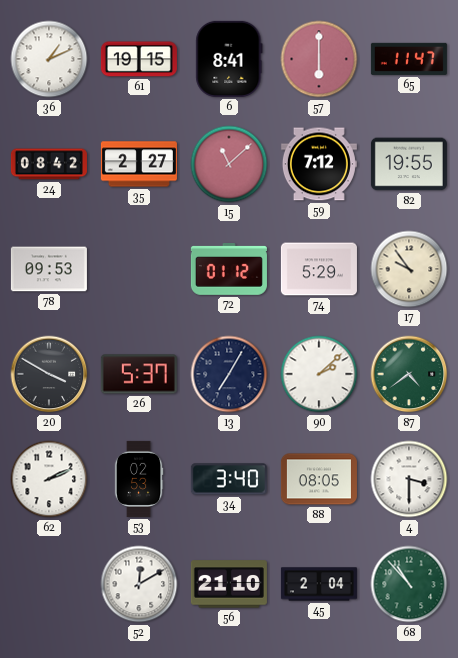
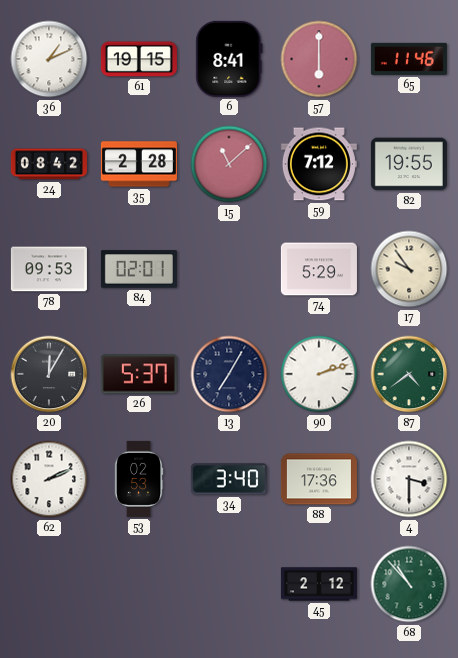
65: 11:47 -> 11:46
35: 2:27 -> 2:28
84: none -> 02:01
72: 01:12 -> none
20: 3:50 -> 12:05
90: 2:08 -> 2:12
88: 08:05 -> 17:36
52: 12:10 -> none
56: 21:10 -> none
45: 2:04 -> 2:12
